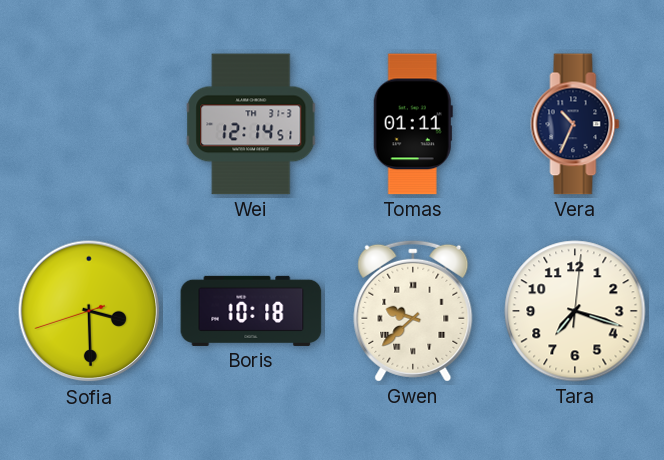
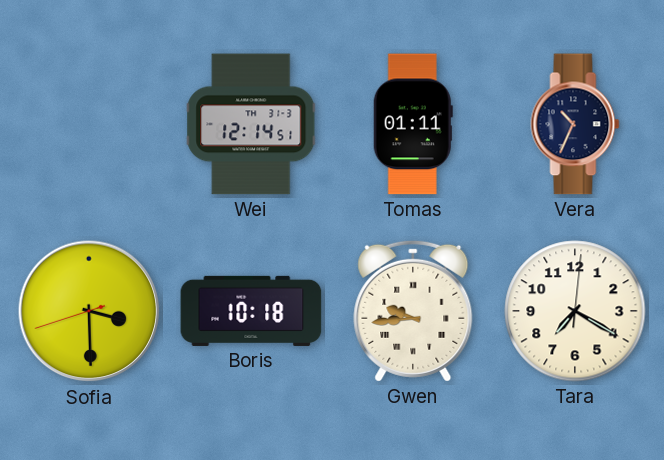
Gwen: 9:38 -> 9:44
Tara: 7:18 -> 7:20
